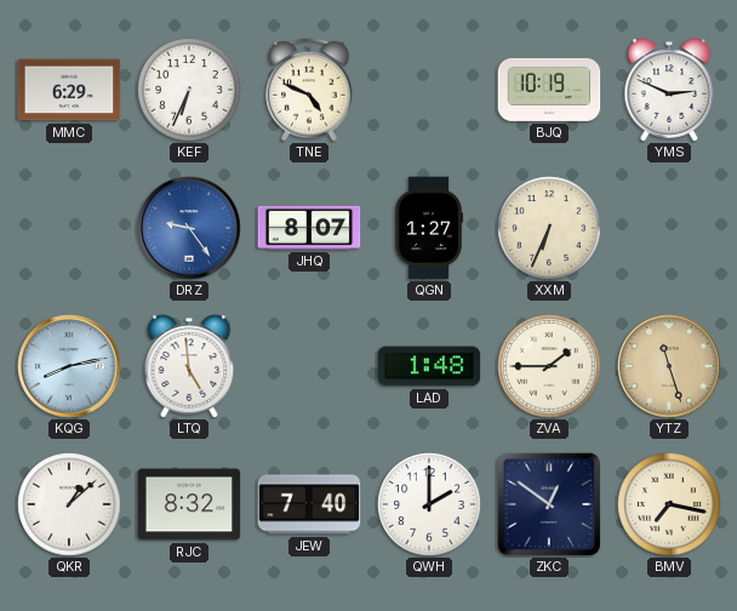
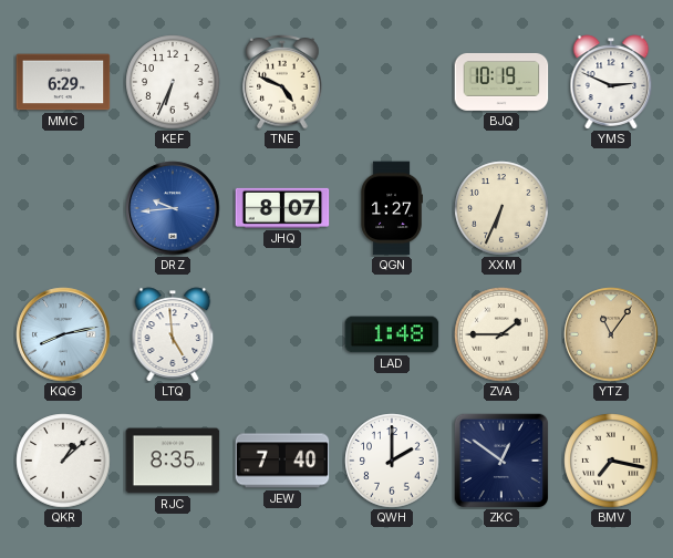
DRZ: 9:24 -> 9:44
YTZ: 11:27 -> 11:06
RJC: 8:32 -> 8:35
